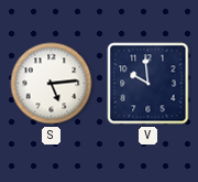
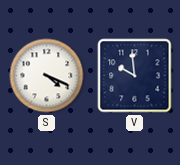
S: 5:14 -> 4:19
